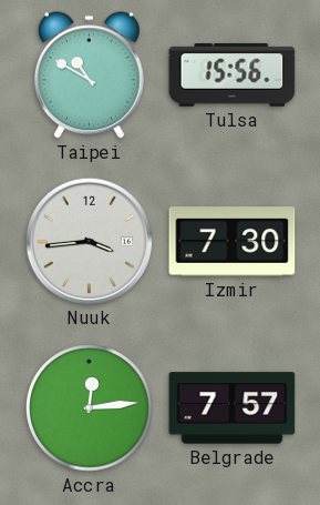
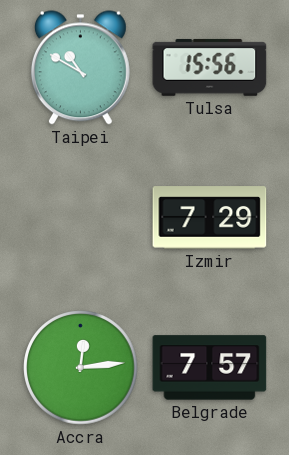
Nuuk: 3:44 -> none
Izmir: 7:30 -> 7:29
